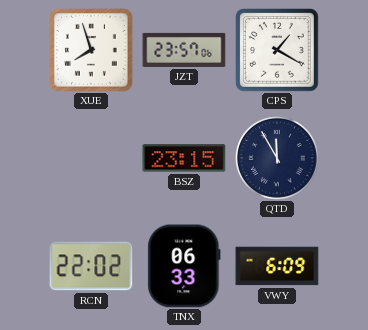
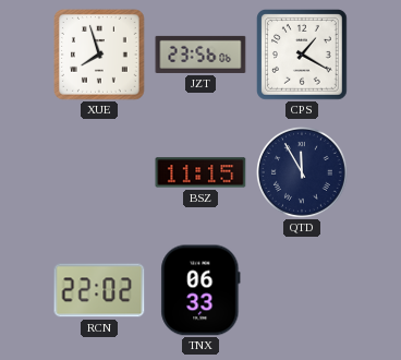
JZT: 23:57 -> 23:56
BSZ: 23:15 -> 11:15
VWY: 6:09 -> none
